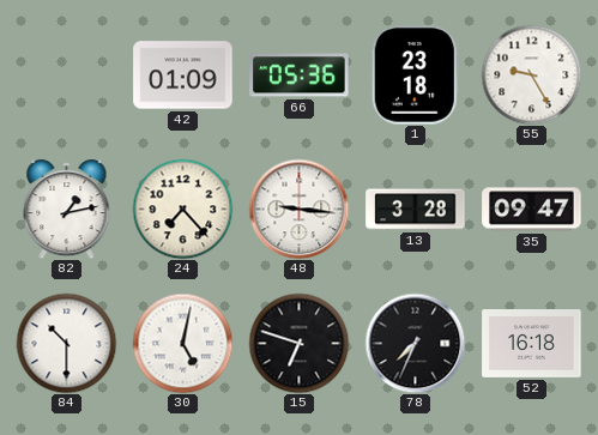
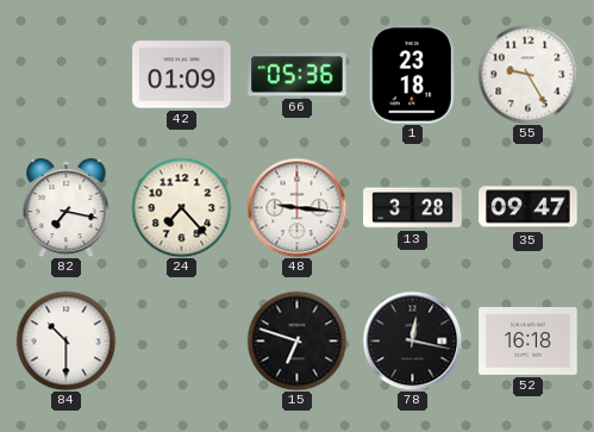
82: 1:13 -> 7:17
30: 5:02 -> none
78: 7:34 -> 12:17
